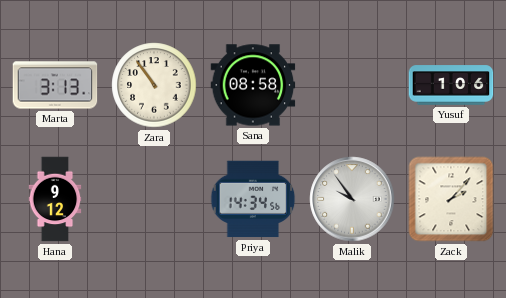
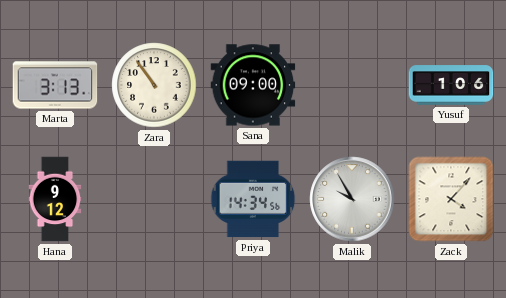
Sana: 08:58 -> 09:00
Malik: 9:54 -> 9:55
Zack: 2:07 -> 4:07
